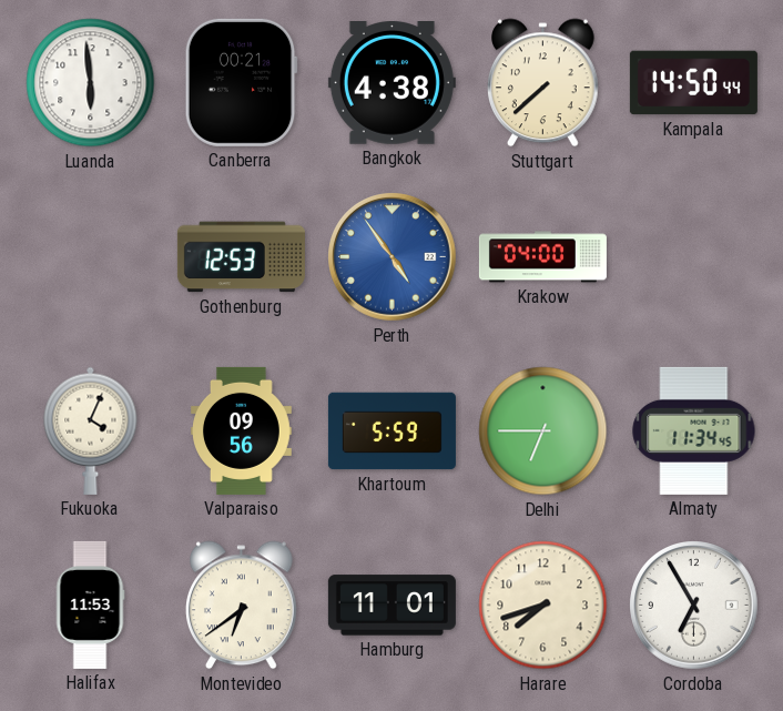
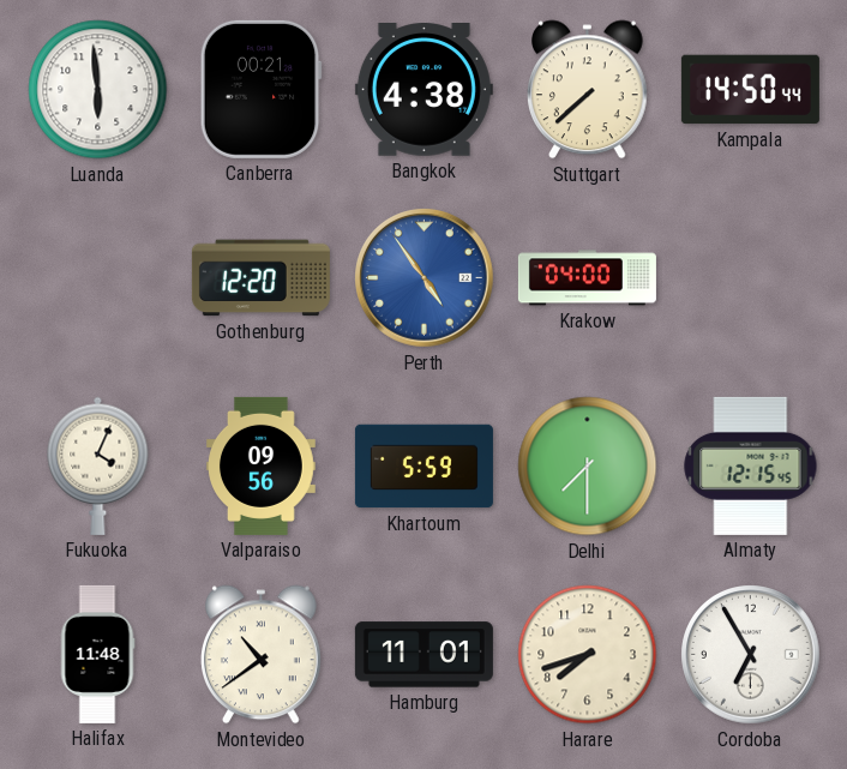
Gothenburg: 12:53 -> 12:20
Delhi: 6:45 -> 7:30
Almaty: 11:34 -> 12:15
Halifax: 11:53 -> 11:48
Montevideo: 6:39 -> 10:39
